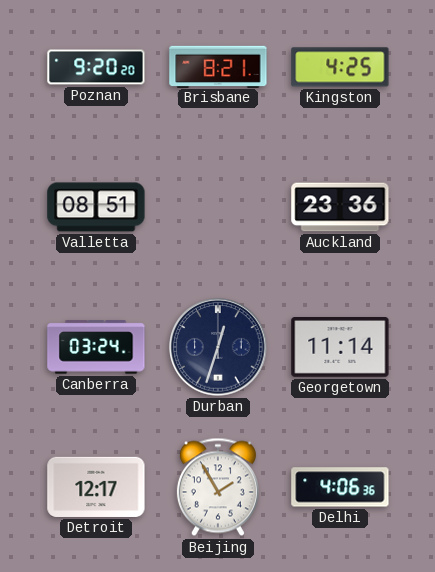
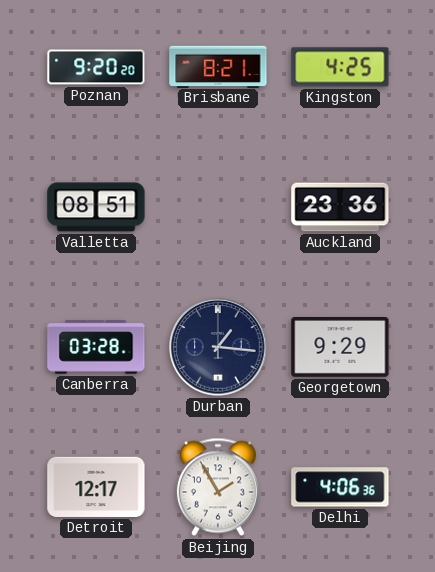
Canberra: 03:24 -> 03:28
Durban: 12:33 -> 1:16
Georgetown: 11:14 -> 9:29
